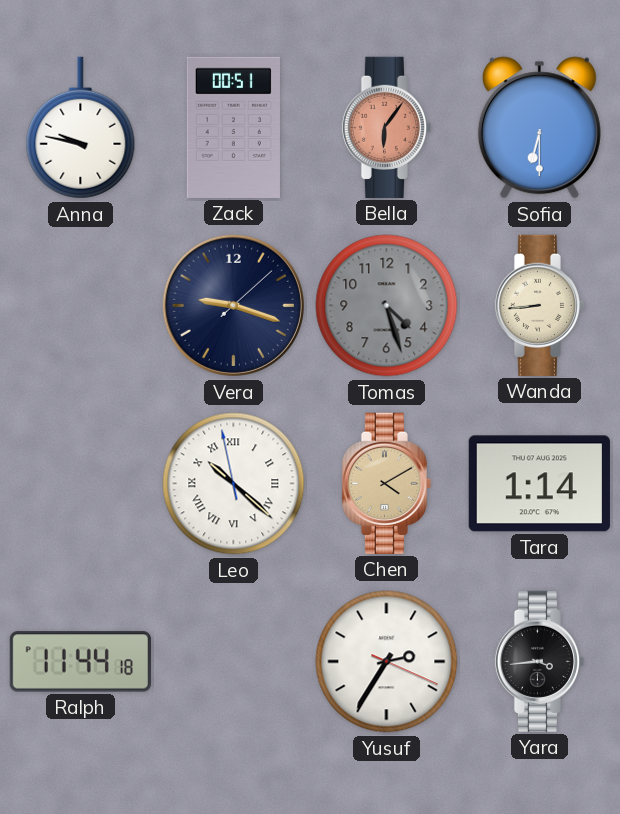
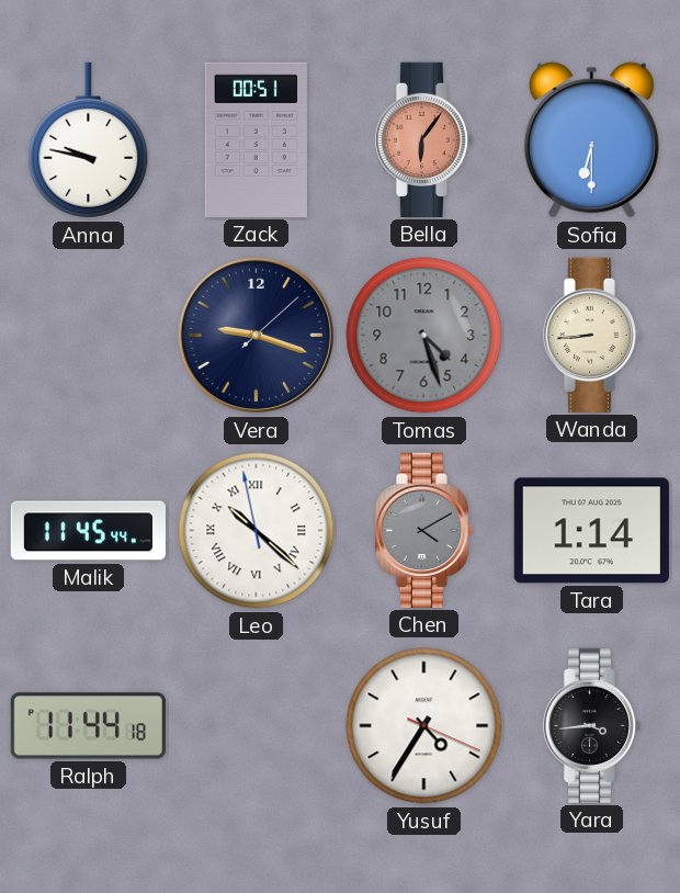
Malik: none -> 11:45
Chen dial: champagne -> grey
Yusuf: 2:35 -> 4:35
